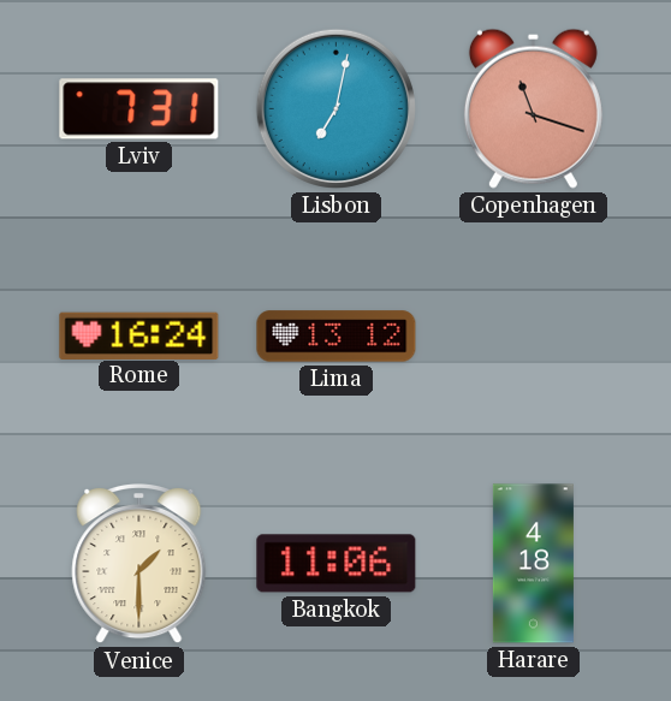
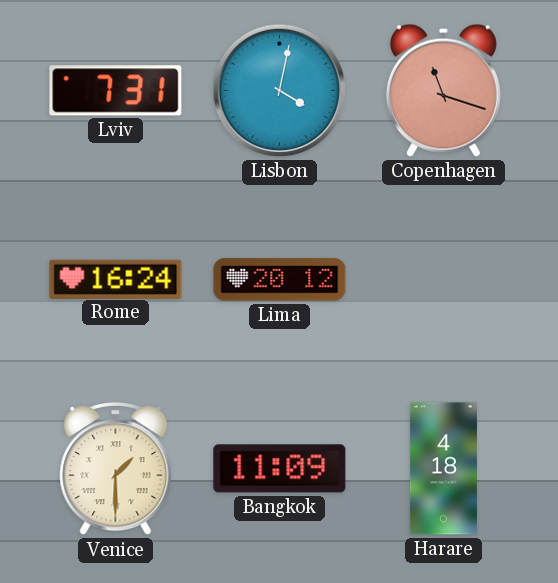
Lisbon: 7:02 -> 4:02
Lima: 13:12 -> 20:12
Bangkok: 11:06 -> 11:09
